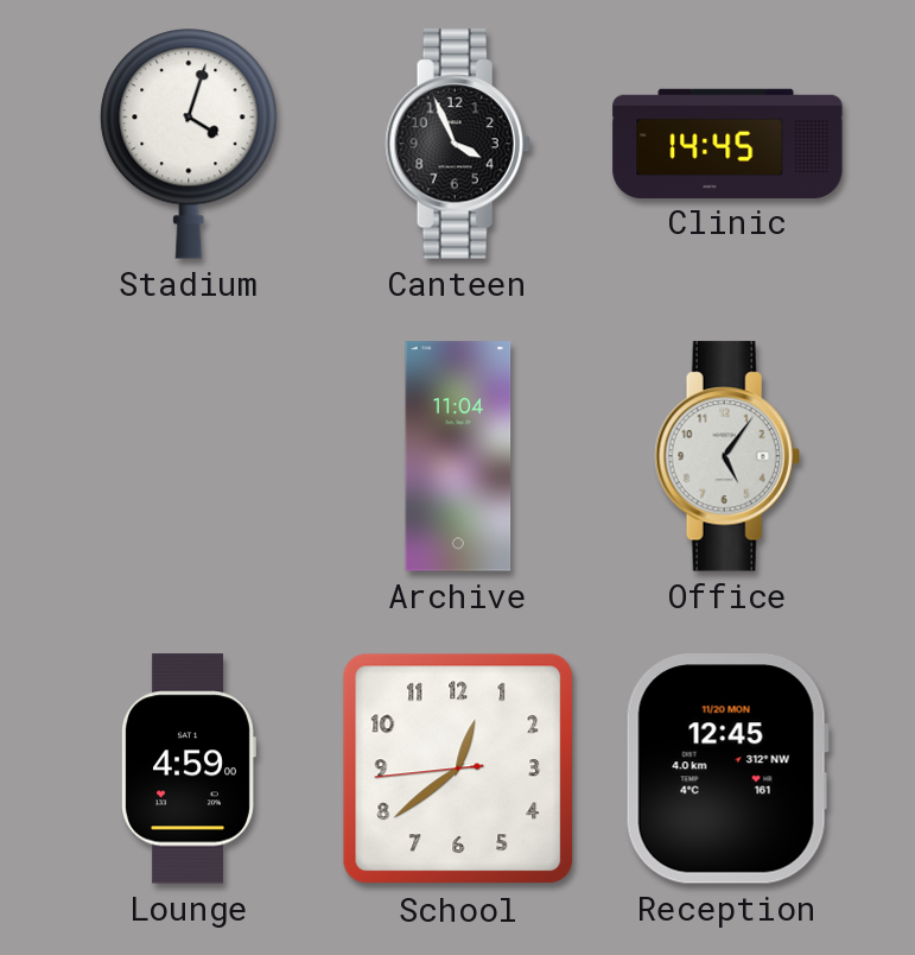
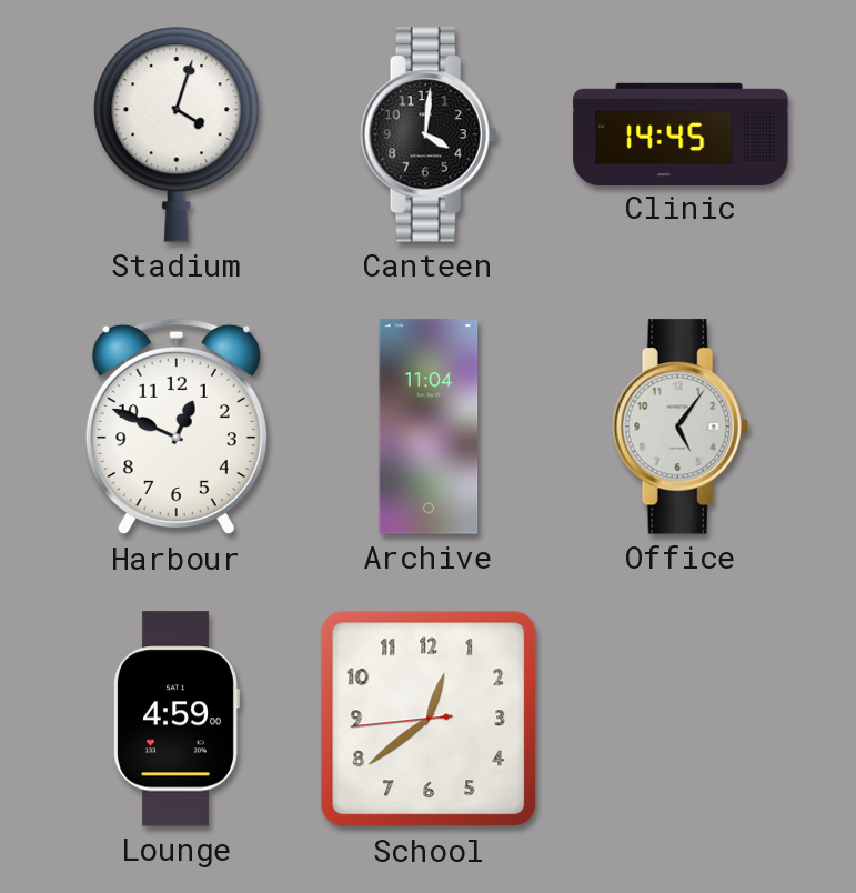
Canteen: 3:56 -> 4:01
Harbour: none -> 12:49
Reception: 12:45 -> none
